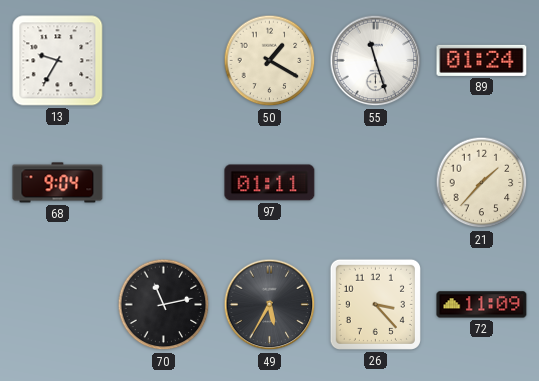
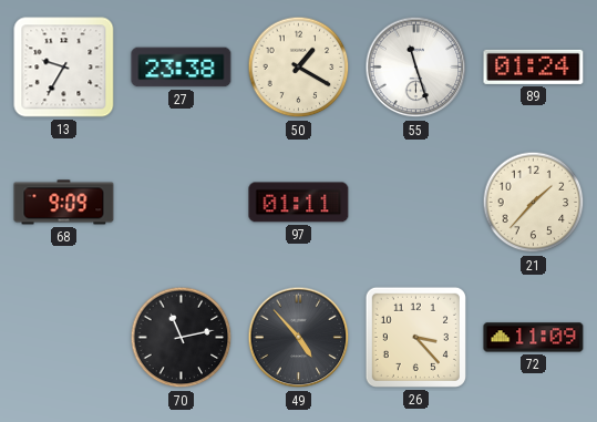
27: none -> 23:38
68: 9:04 -> 9:09
49: 5:35 -> 4:53
